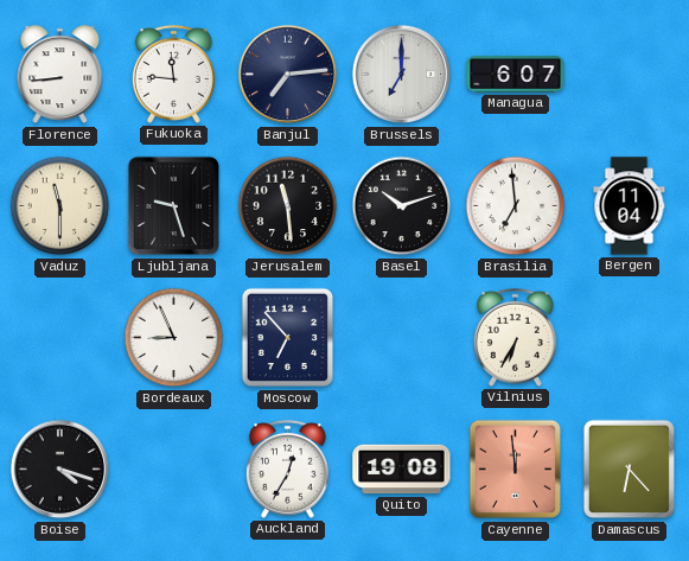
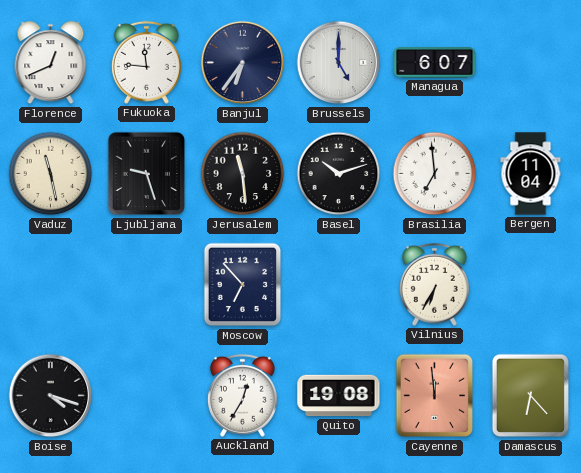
Florence: 8:44 -> 12:41
Banjul: 7:14 -> 6:36
Brussels: 7:00 -> 5:00
Vaduz: 11:30 -> 11:28
Bordeaux: 8:56 -> none
